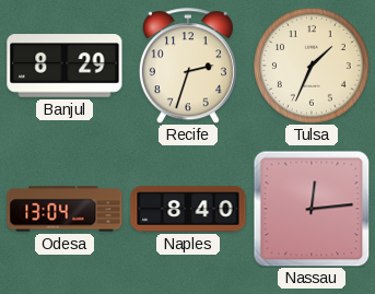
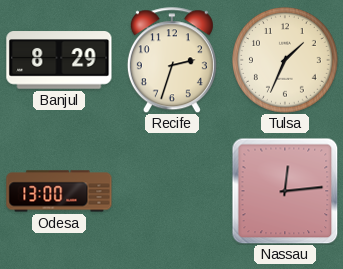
Odesa: 13:04 -> 13:00
Naples: 8:40 -> none
